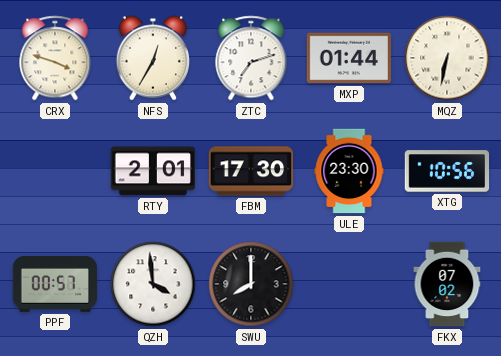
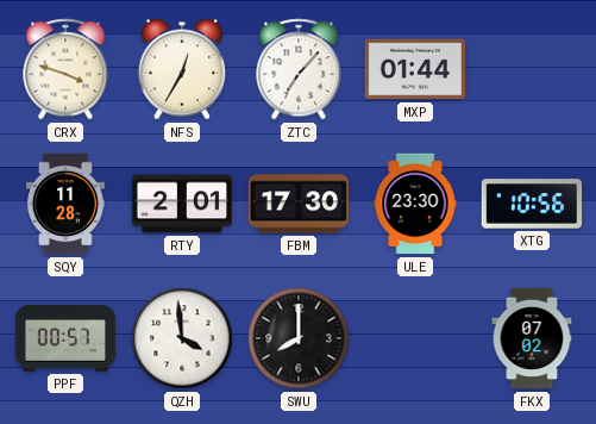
ZTC: 7:12 -> 7:07
MQZ: 6:32 -> none
SQY: none -> 11:28
